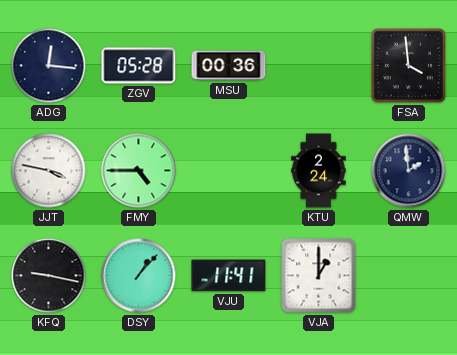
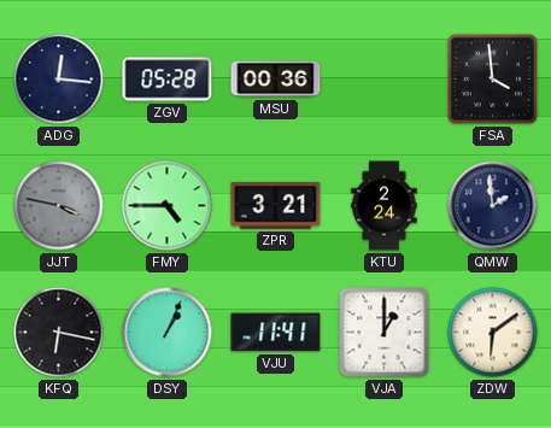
JJT dial: white -> grey
ZPR: none -> 3:21
KFQ: 9:17 -> 6:17
DSY: 1:07 -> 1:04
ZDW: none -> 6:09
